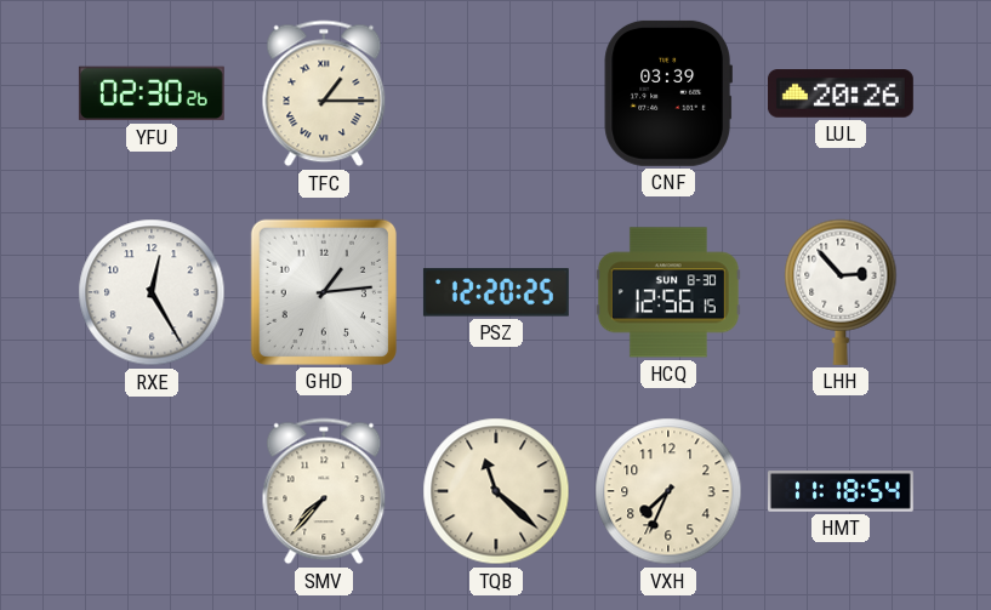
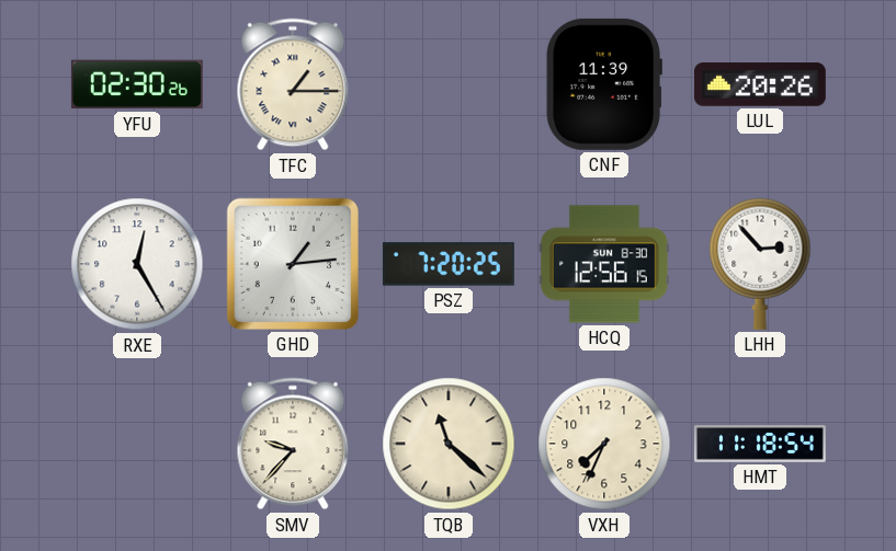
CNF: 03:39 -> 11:39
PSZ: 12:20 -> 7:20
SMV: 7:37 -> 9:37
